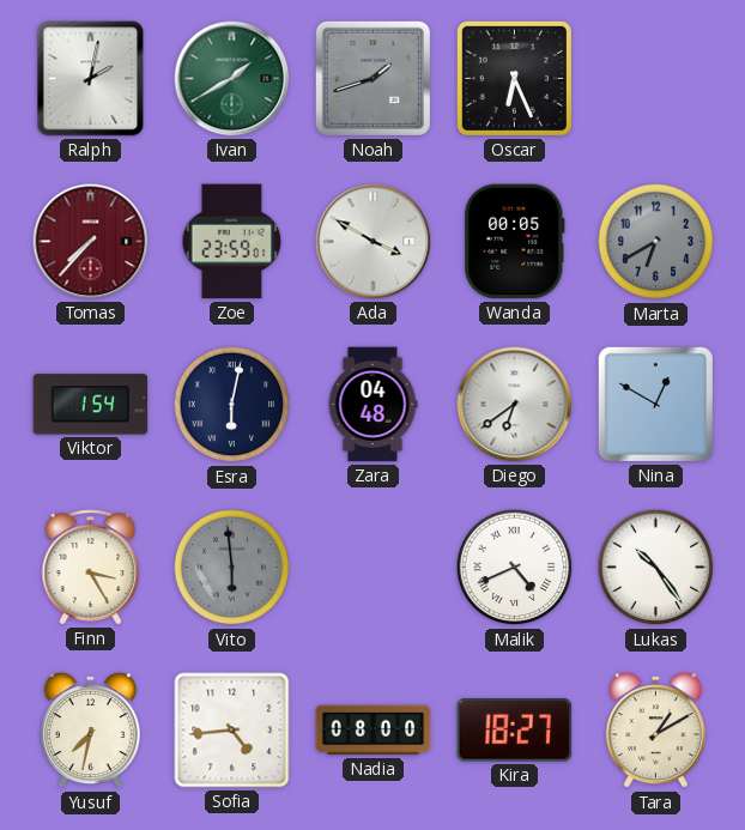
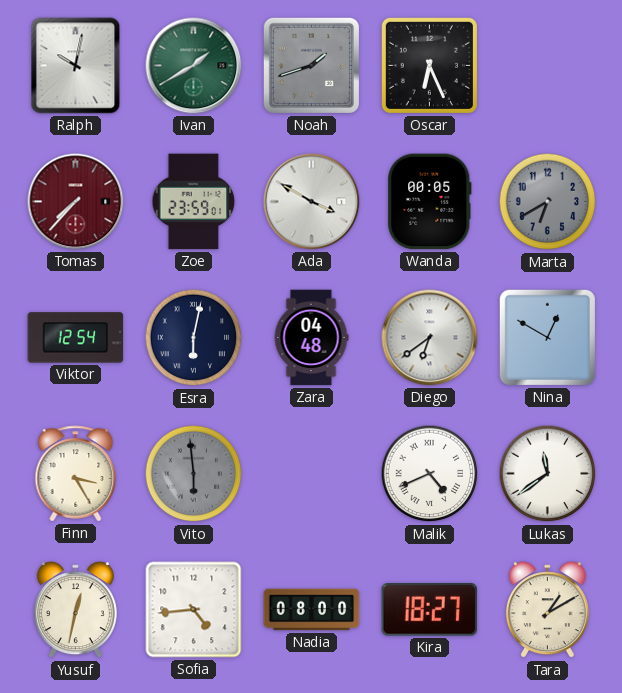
Ralph: 2:02 -> 10:02
Viktor: 1:54 -> 12:54
Lukas: 10:24 -> 11:39
Yusuf: 7:32 -> 12:32
